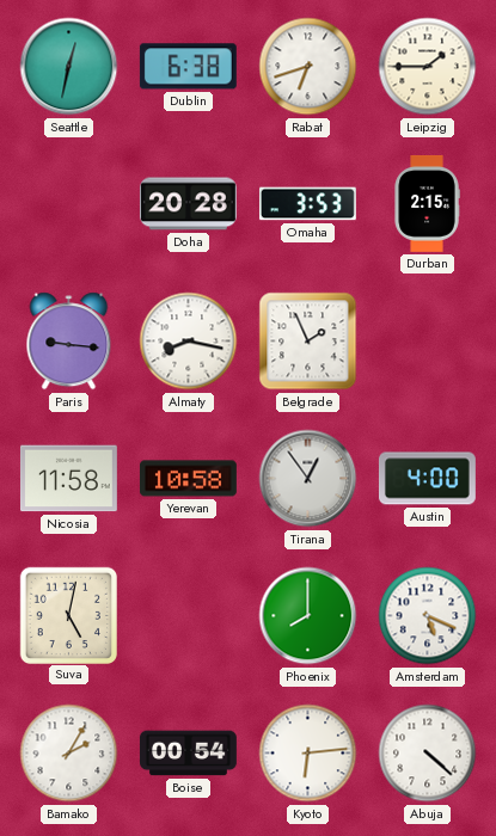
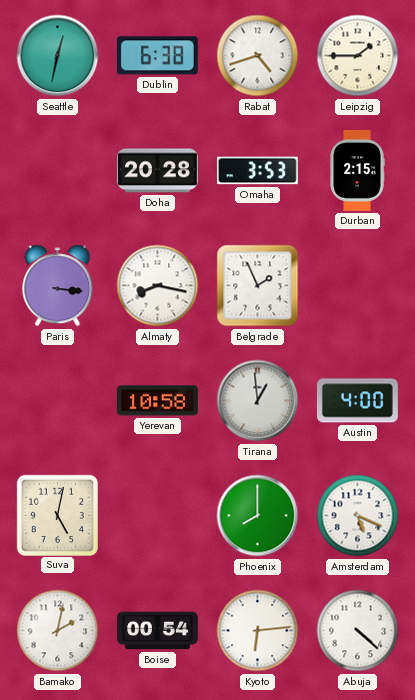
Rabat: 6:42 -> 4:42
Paris: 9:16 -> 3:16
Nicosia: 11:58 -> none
Tirana: 12:54 -> 12:59
Bamako: 2:05 -> 2:02
